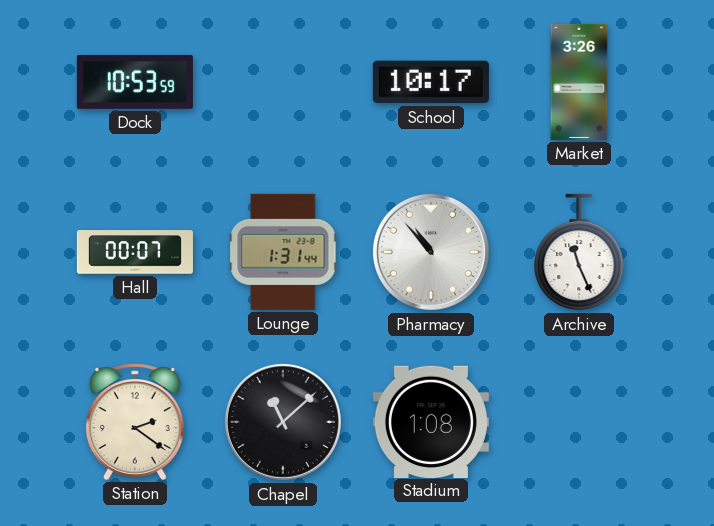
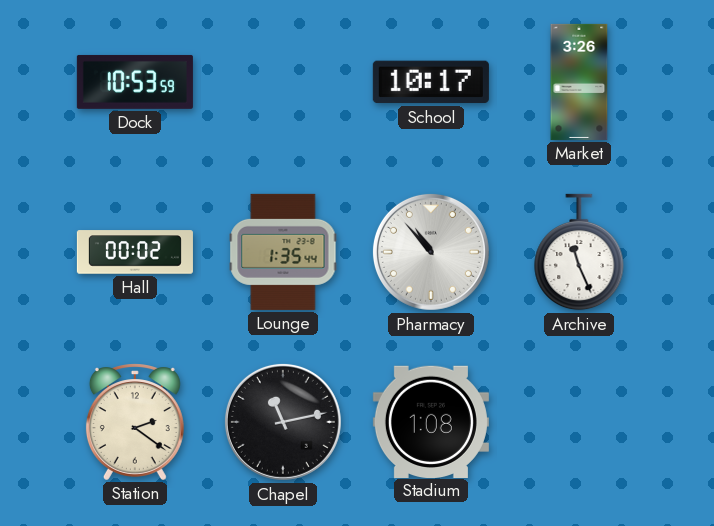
Hall: 00:07 -> 00:02
Lounge: 1:31 -> 1:35
Chapel: 11:08 -> 11:13
